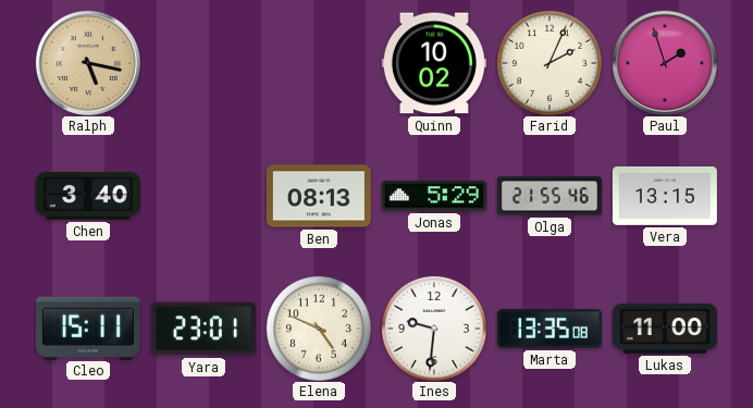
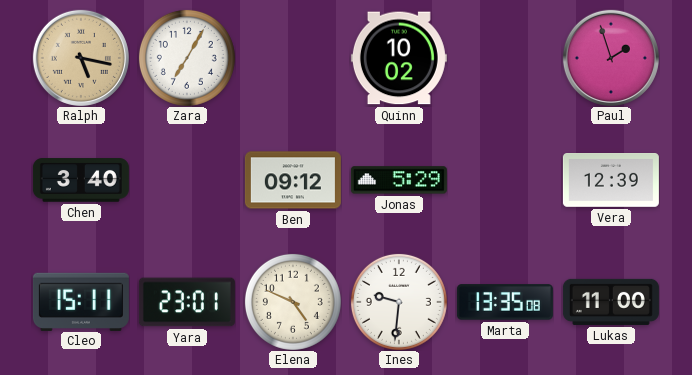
Zara: none -> 7:05
Farid: 2:04 -> none
Ben: 08:13 -> 09:12
Olga: 21:55 -> none
Vera: 13:15 -> 12:39
